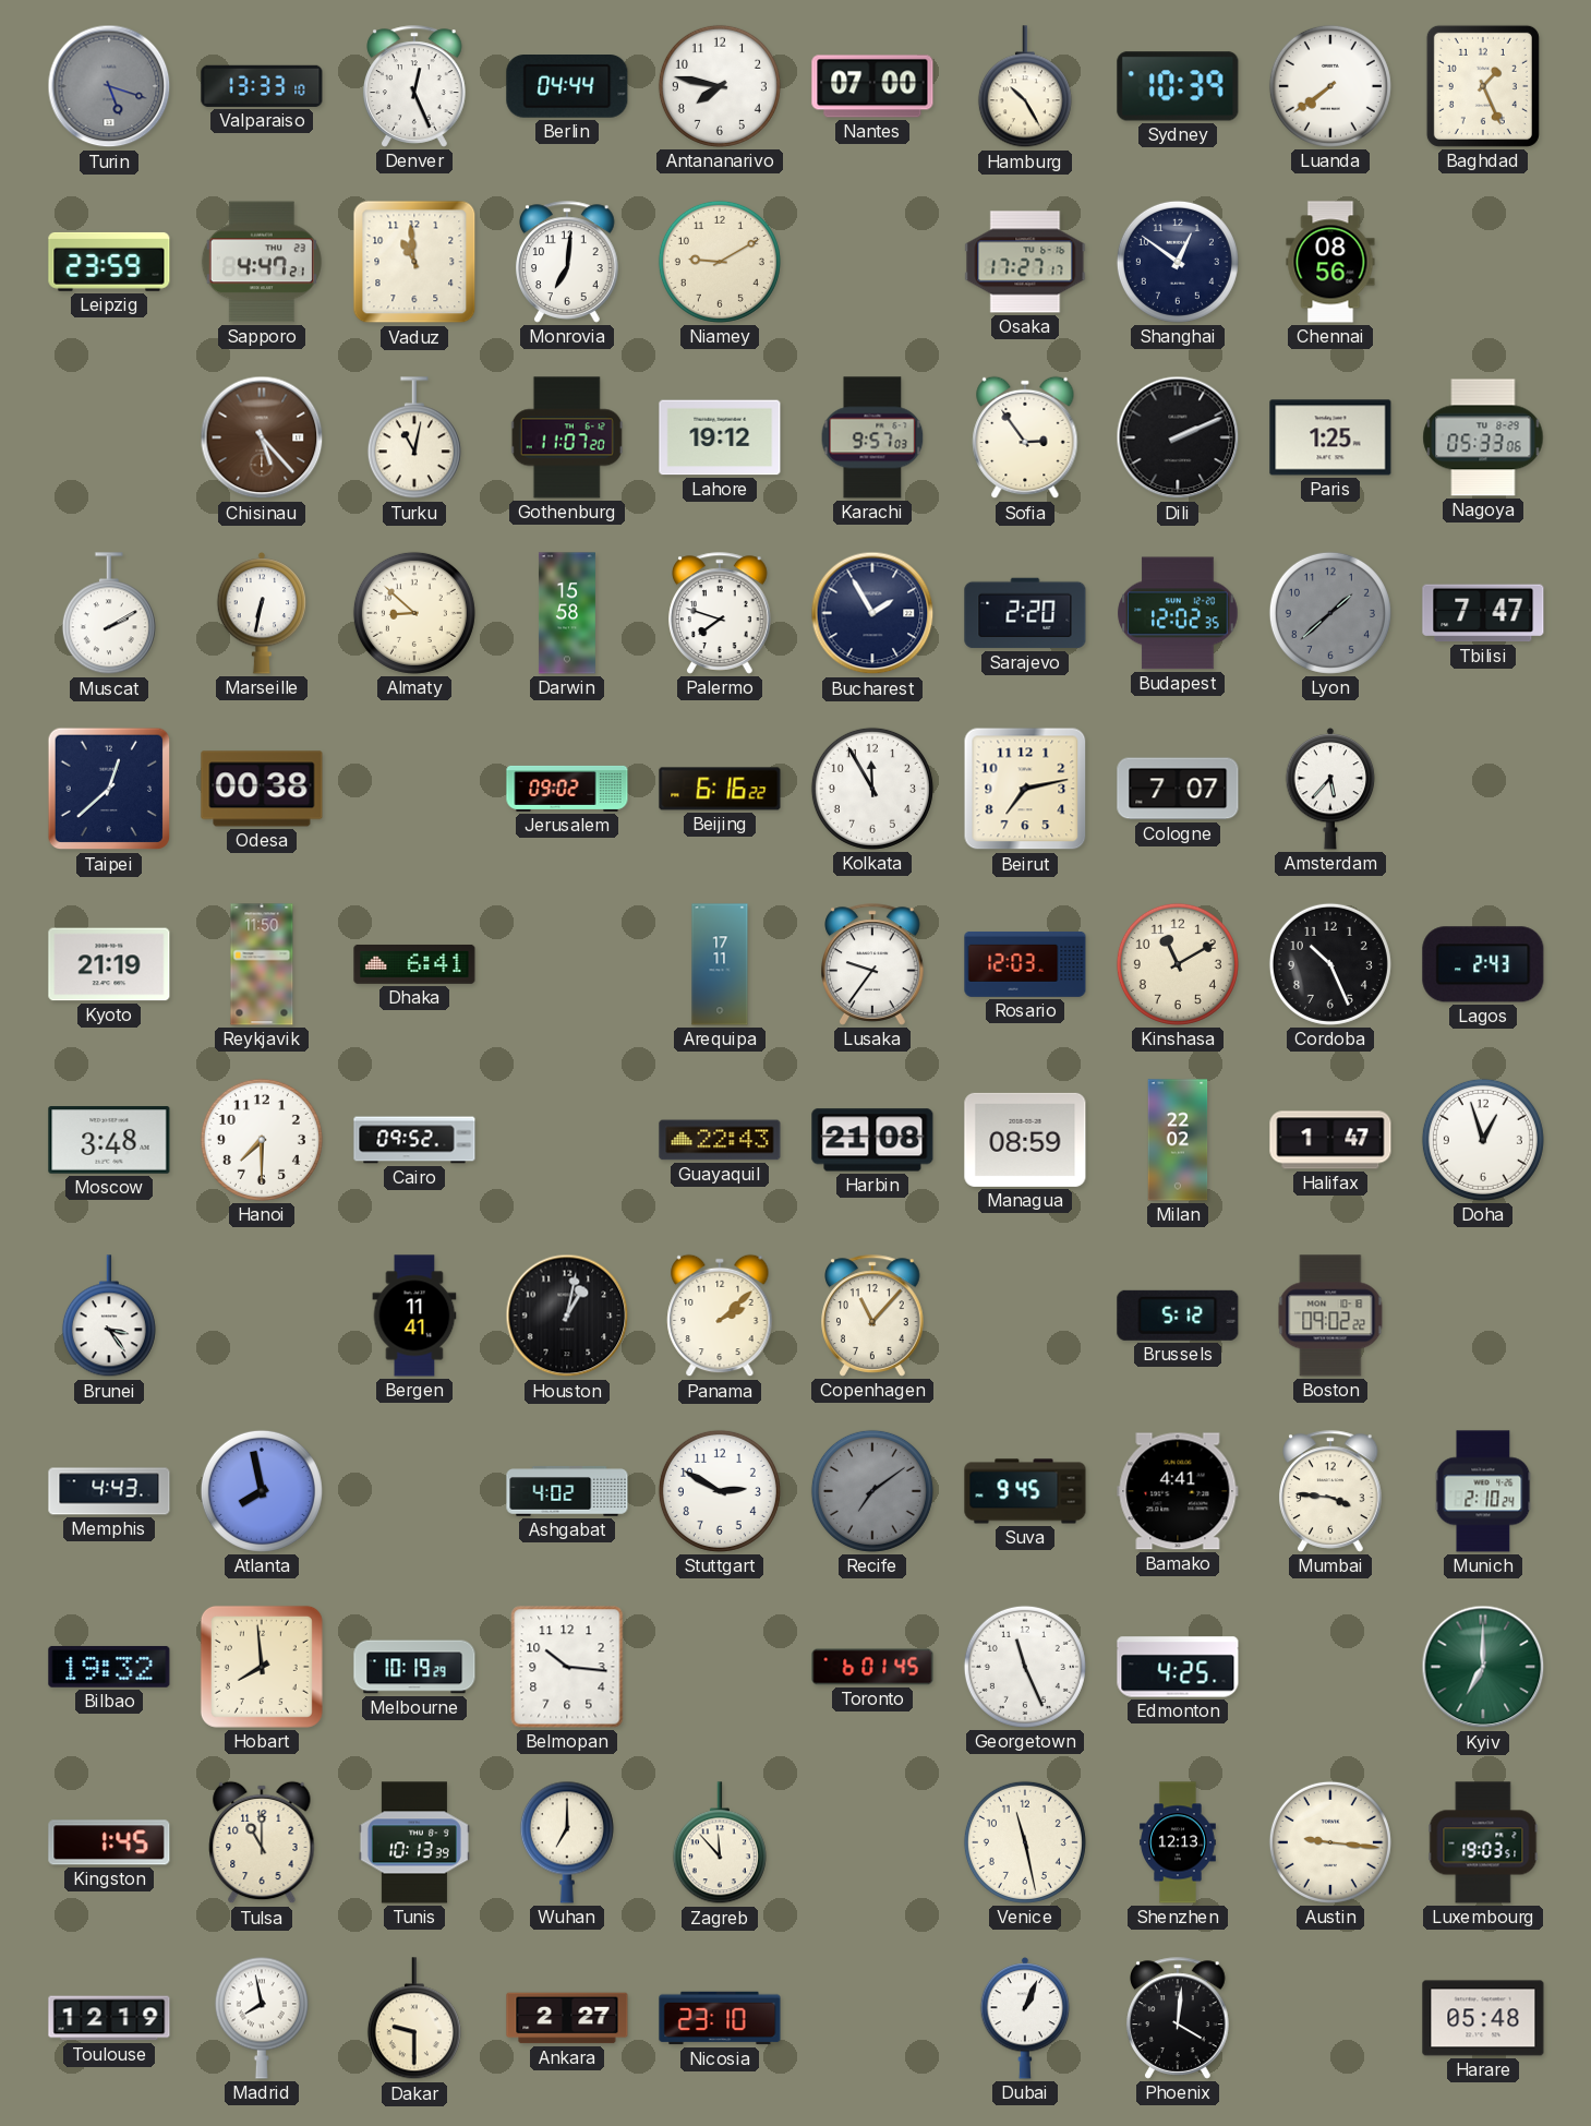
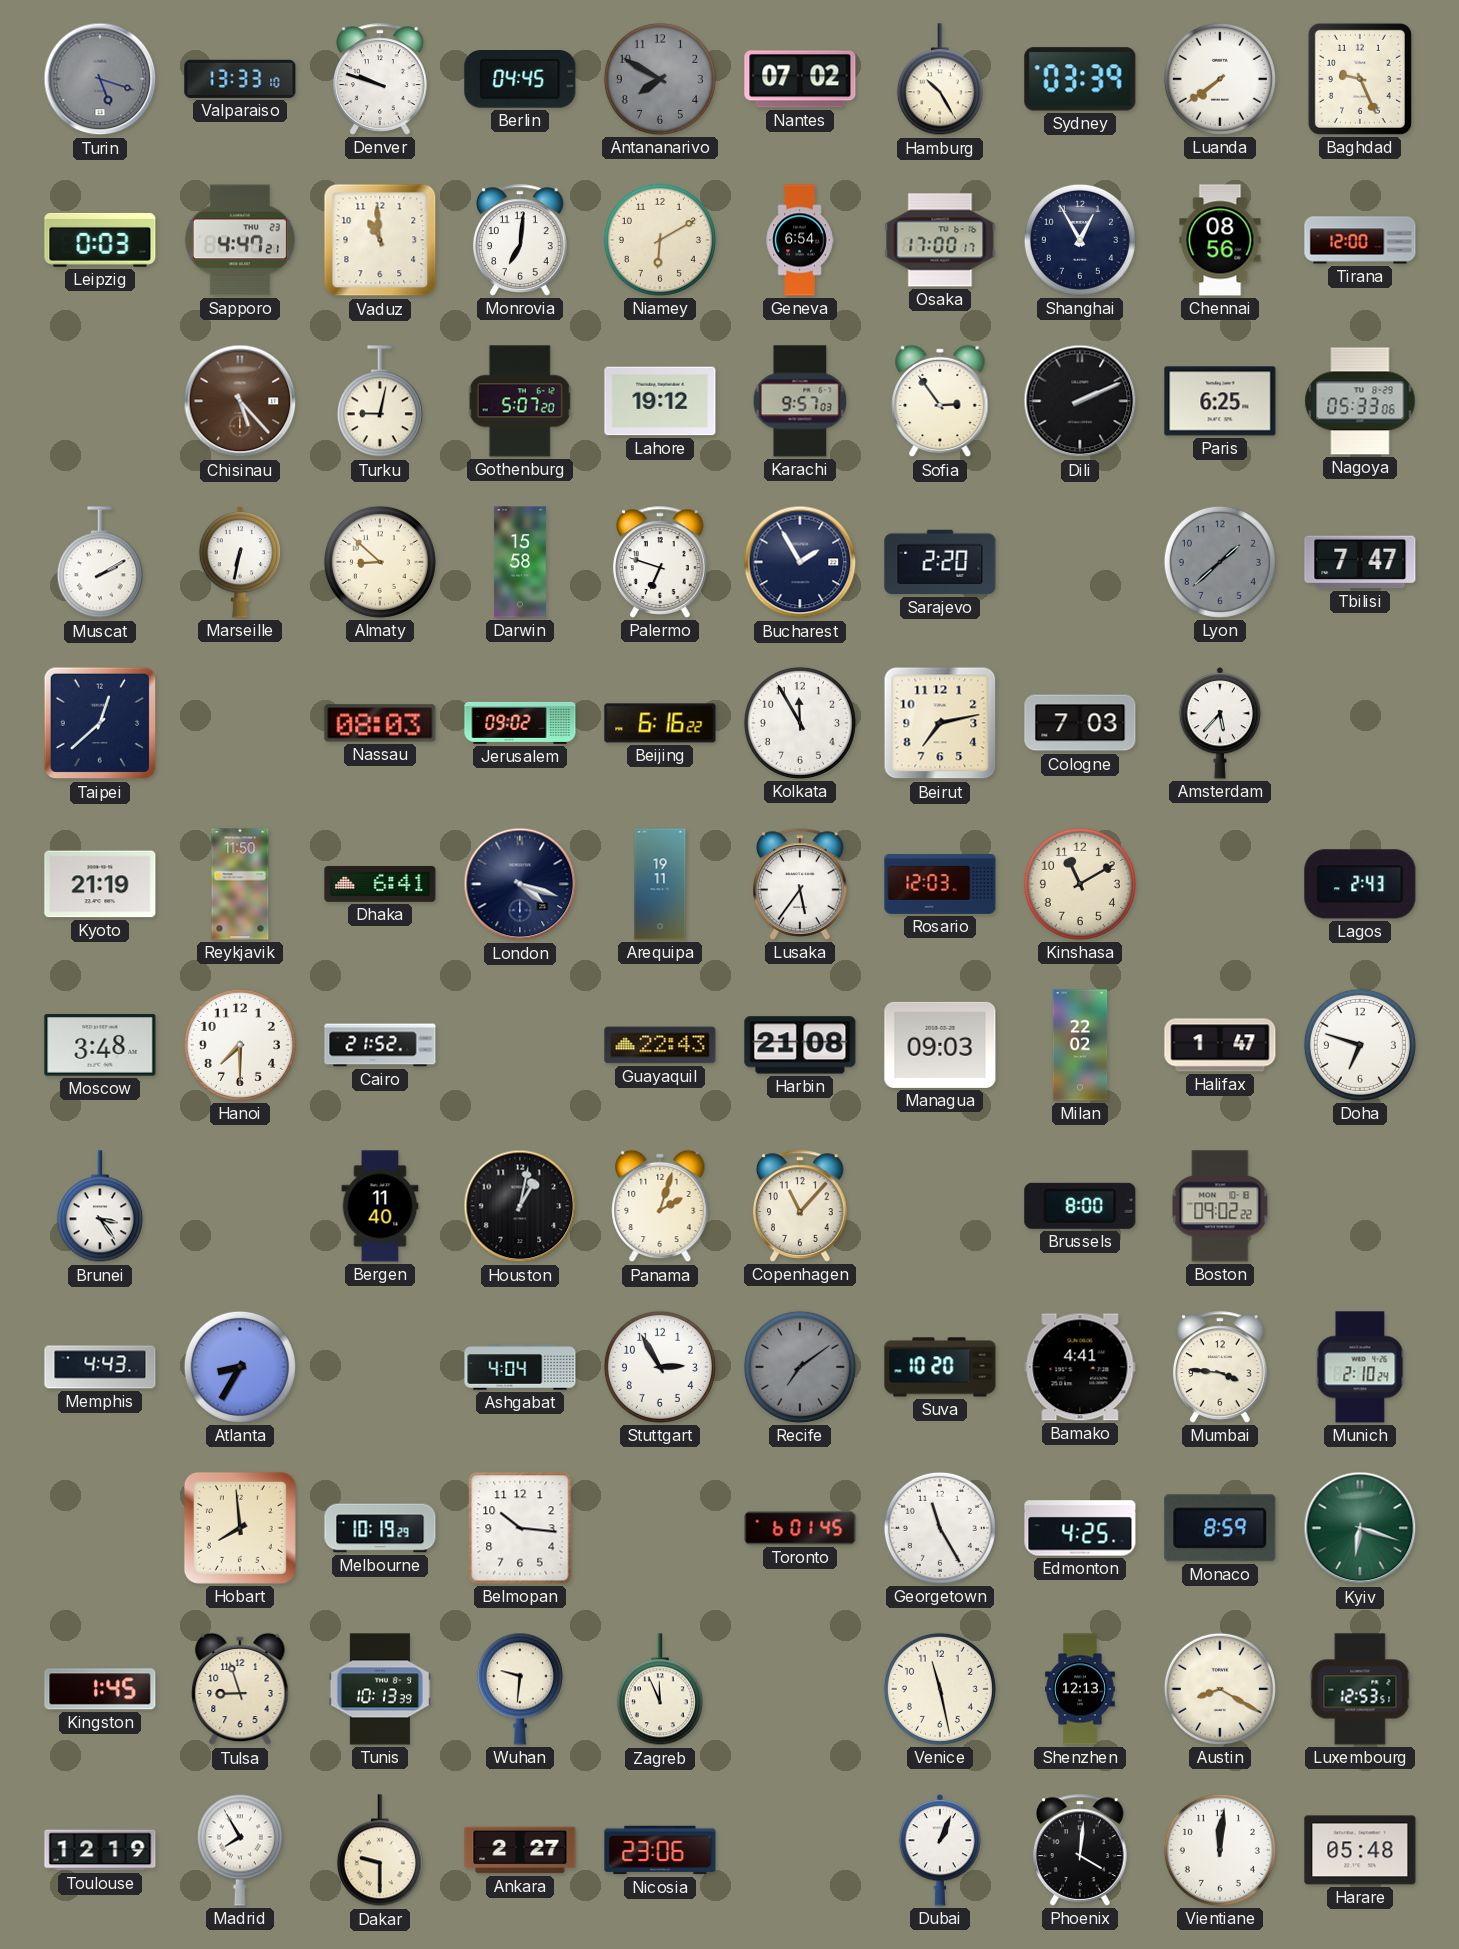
Denver: 12:26 -> 9:48
Berlin: 04:44 -> 04:45
Antananarivo: 7:47 -> 7:50
Antananarivo dial: white -> grey
Nantes: 07:00 -> 07:02
Sydney: 10:39 -> 03:39
Baghdad: 1:26 -> 9:26
Leipzig: 23:59 -> 0:03
Niamey: 9:10 -> 6:10
Geneva: none -> 6:54
Osaka: 17:27 -> 17:00
Shanghai: 12:51 -> 12:55
Tirana: none -> 12:00
Turku: 11:02 -> 9:02
Gothenburg: 11:07 -> 5:07
Paris: 1:25 -> 6:25
Palermo: 7:48 -> 6:48
Budapest: 12:02 -> none
Odesa: 00:38 -> none
Nassau: none -> 08:03
Cologne: 7:07 -> 7:03
London: none -> 4:18
Arequipa: 17:11 -> 19:11
Lusaka: 9:36 -> 5:36
Cordoba: 10:26 -> none
Cairo: 09:52 -> 21:52
Managua: 08:59 -> 09:03
Doha: 12:57 -> 6:48
Bergen: 11:41 -> 11:40
Panama: 2:08 -> 2:03
Brussels: 5:12 -> 8:00
Atlanta: 7:58 -> 8:35
Ashgabat: 4:02 -> 4:04
Stuttgart: 2:50 -> 2:55
Suva: 9:45 -> 10:20
Bilbao: 19:32 -> none
Georgetown: 11:26 -> 11:25
Monaco: none -> 8:59
Kyiv: 7:00 -> 6:18
Tulsa: 11:00 -> 8:57
Wuhan: 7:00 -> 9:31
Zagreb: 11:53 -> 11:56
Austin: 9:16 -> 8:20
Luxembourg: 19:03 -> 12:53
Madrid: 7:58 -> 7:55
Nicosia: 23:10 -> 23:06
Vientiane: none -> 12:01
